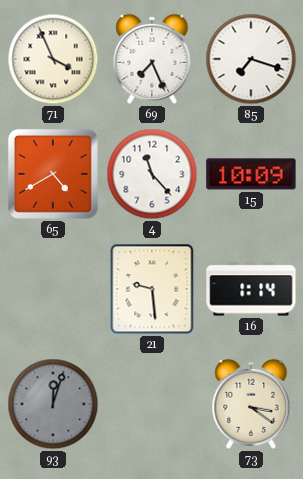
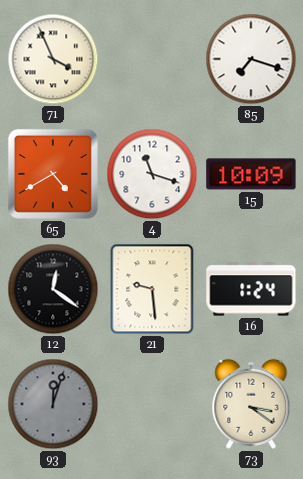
69: 7:26 -> none
4: 11:23 -> 11:18
12: none -> 12:21
16: 1:14 -> 1:24
